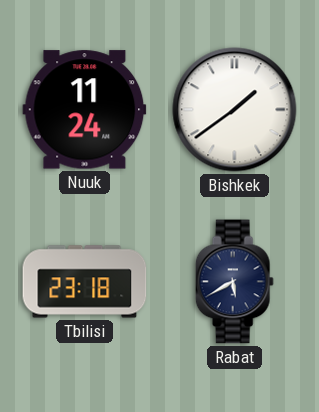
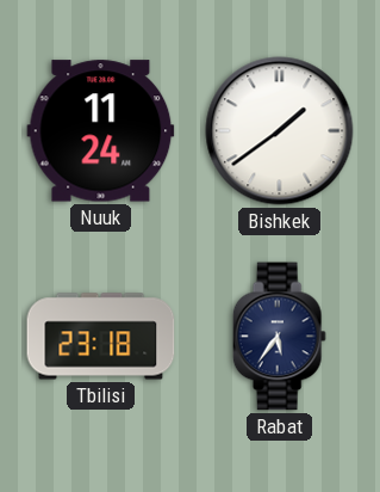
Rabat: 5:40 -> 5:36
